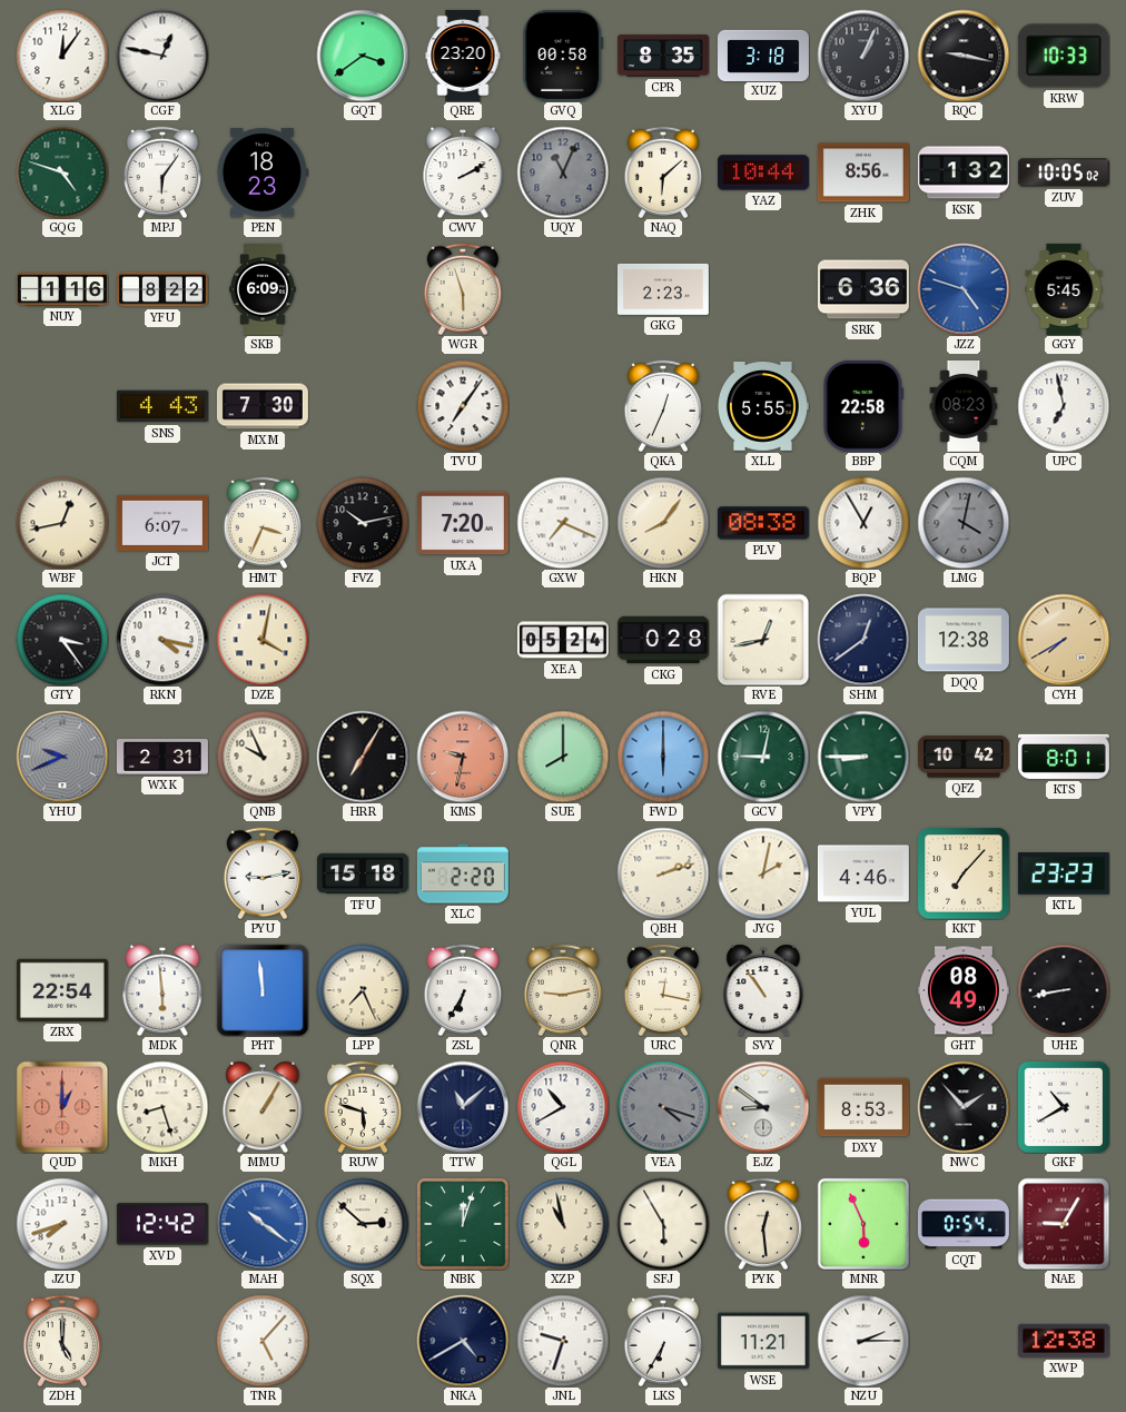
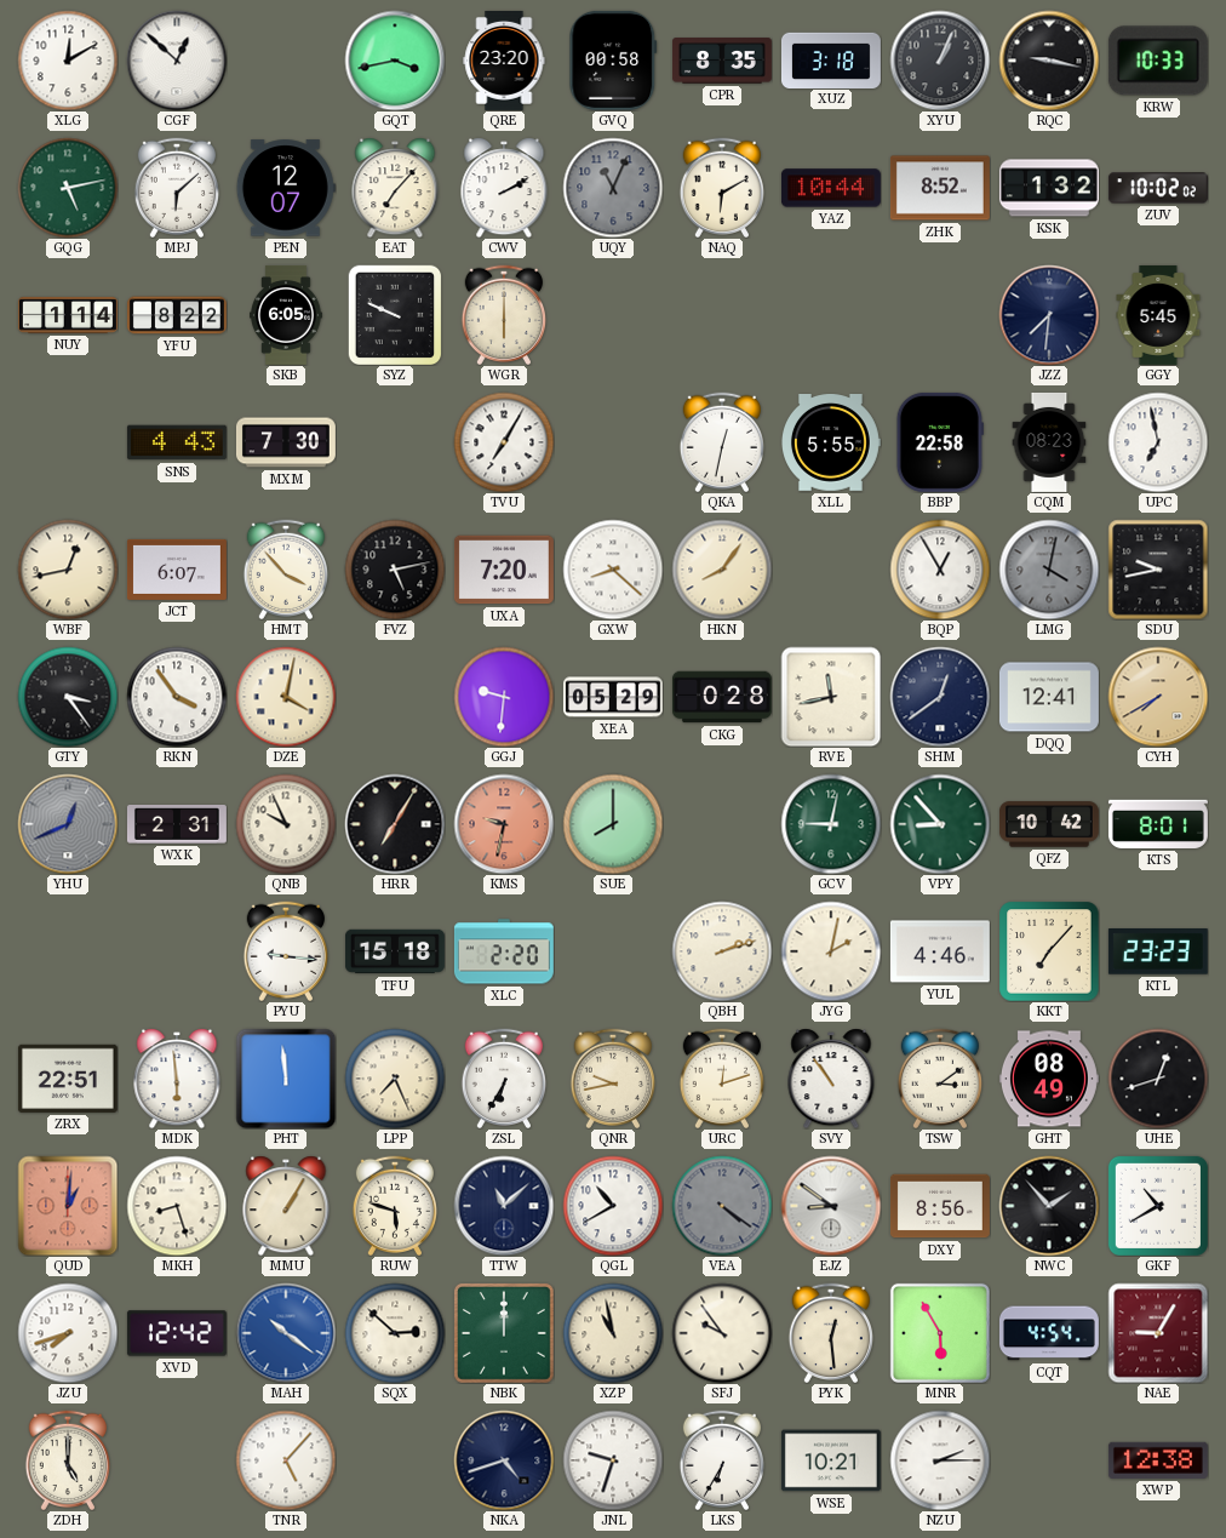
XLG: 12:06 -> 12:10
CGF: 12:47 -> 12:52
GQT: 3:39 -> 3:43
GQG: 4:48 -> 5:13
MPJ: 6:06 -> 6:08
PEN: 18:23 -> 12:07
EAT: none -> 7:07
NAQ: 6:08 -> 6:10
ZHK: 8:56 -> 8:52
ZUV: 10:05 -> 10:02
NUY: 1:16 -> 1:14
SKB: 6:09 -> 6:05
SYZ: none -> 9:49
WGR: 5:57 -> 6:00
GKG: 2:23 -> none
SRK: 6:36 -> none
JZZ: 4:48 -> 7:31
JZZ dial: blue -> navy
TVU: 7:06 -> 7:05
QKA: 12:34 -> 12:32
HMT: 3:34 -> 3:53
FVZ: 10:13 -> 5:13
GXW: 7:19 -> 8:22
PLV: 08:38 -> none
SDU: none -> 9:43
RKN: 4:17 -> 3:54
GGJ: none -> 9:31
XEA: 05:24 -> 05:29
RVE: 12:43 -> 11:43
DQQ: 12:38 -> 12:41
YHU: 9:41 -> 12:41
FWD: 6:00 -> none
VPY: 8:45 -> 8:53
PYU: 9:13 -> 9:16
ZRX: 22:54 -> 22:51
QNR: 9:13 -> 9:43
URC: 12:17 -> 12:12
TSW: none -> 3:09
UHE: 8:43 -> 12:42
QUD: 1:00 -> 1:01
VEA: 4:18 -> 4:21
DXY: 8:53 -> 8:56
NBK: 12:03 -> 12:00
SFJ: 5:55 -> 9:54
MNR: 5:56 -> 5:55
CQT: 0:54 -> 4:54
NKA: 4:40 -> 4:42
WSE: 11:21 -> 10:21
